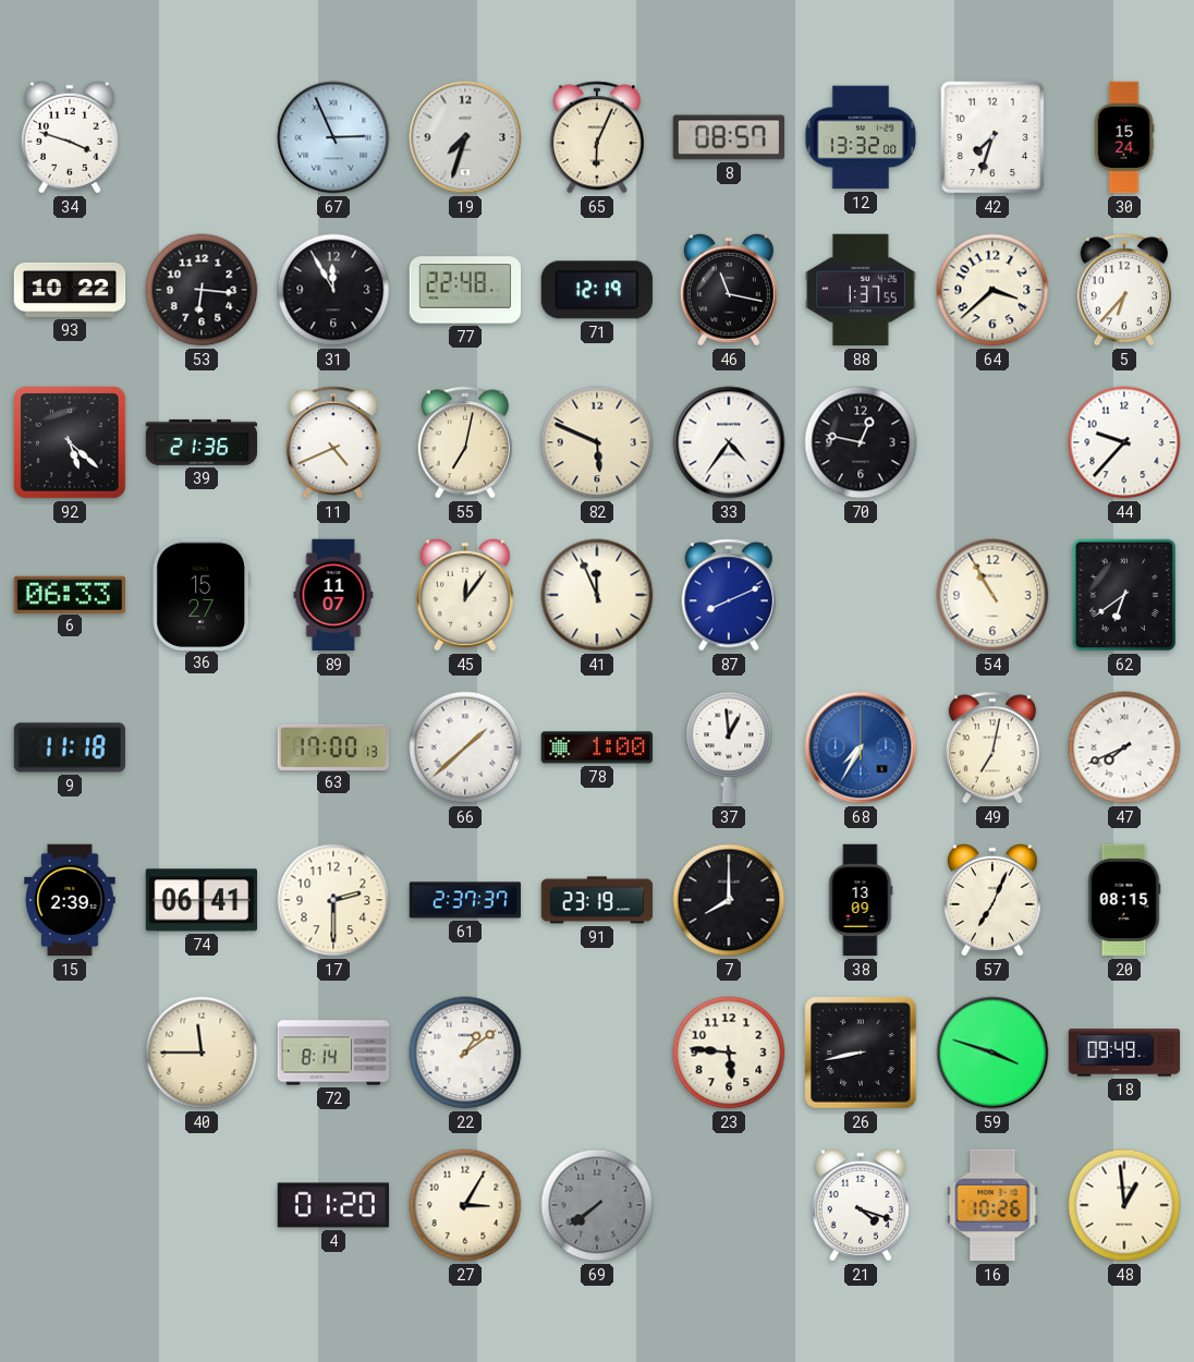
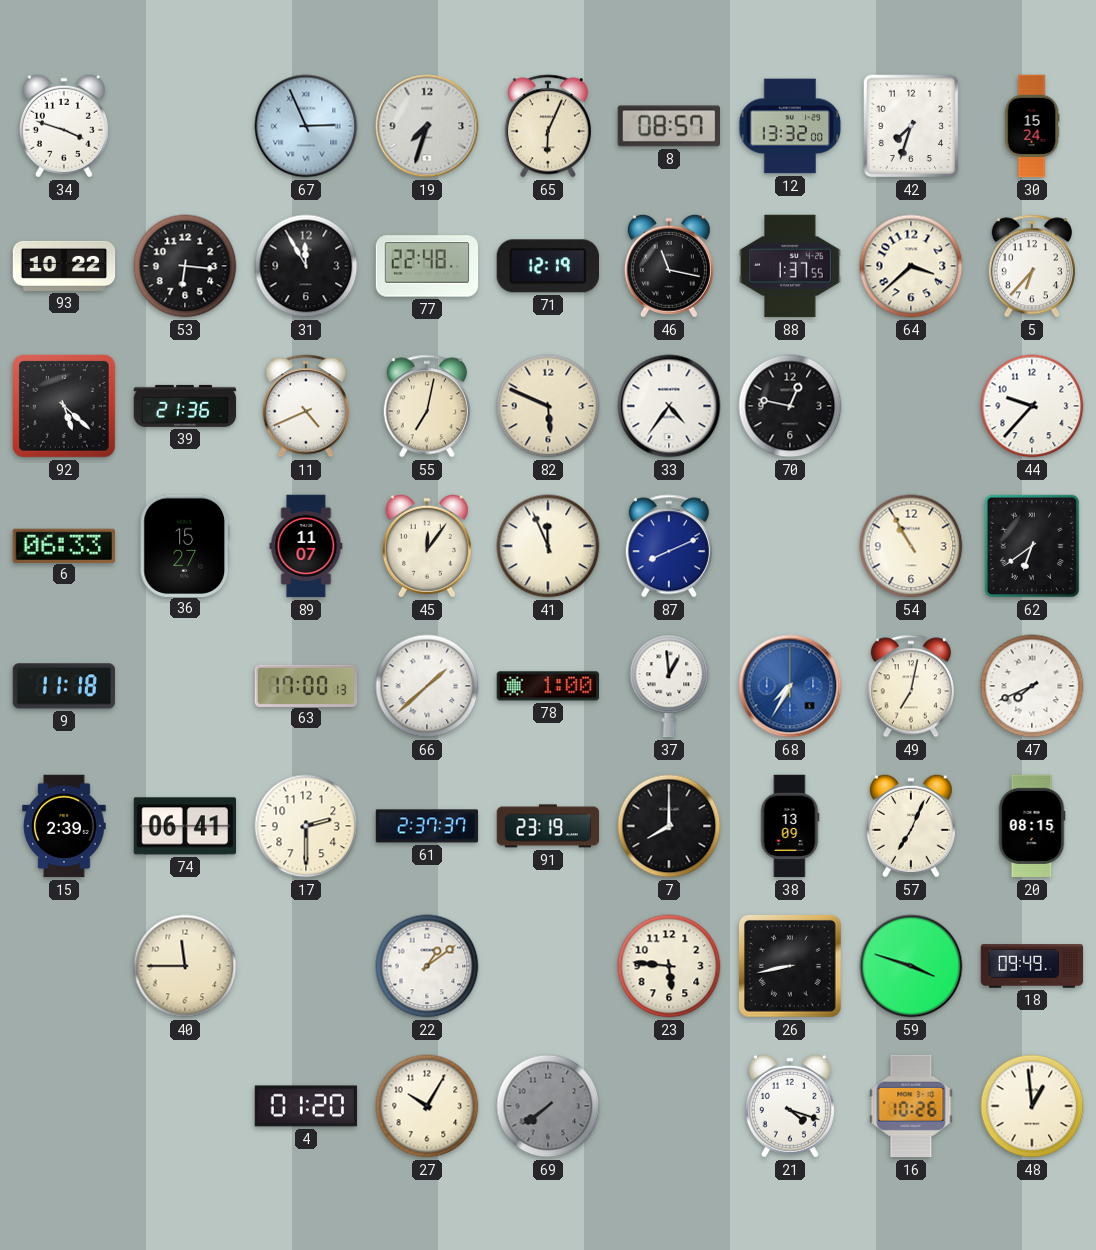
72: 8:14 -> none
27: 3:05 -> 10:05
